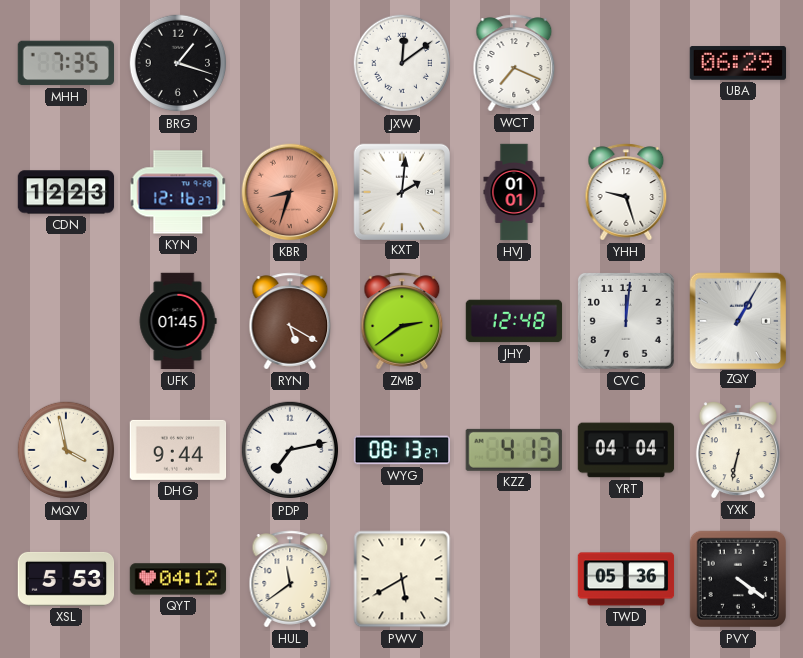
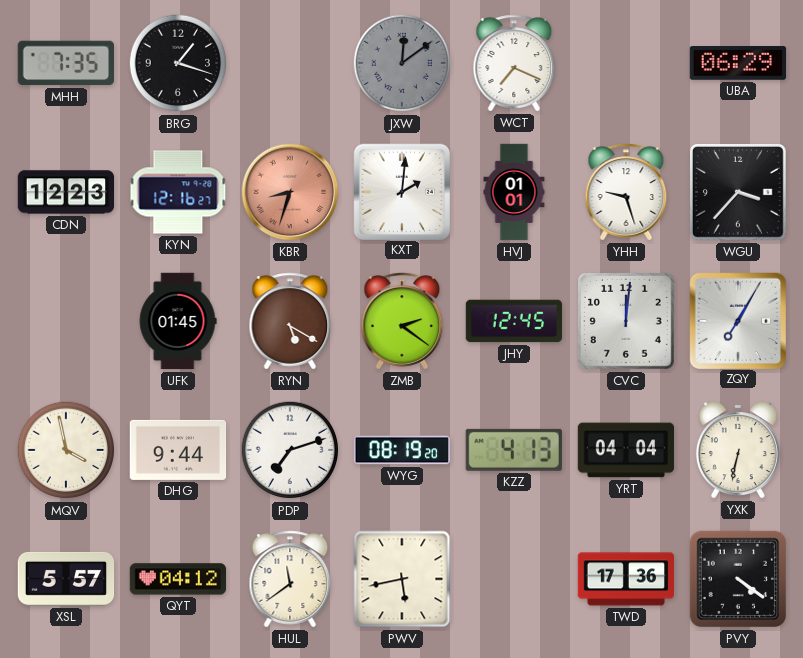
JXW dial: white -> grey
WGU: none -> 3:37
ZMB: 2:39 -> 2:21
JHY: 12:48 -> 12:45
ZQY: 1:05 -> 7:05
PDP: 7:13 -> 7:12
WYG: 08:13 -> 08:19
XSL: 5:53 -> 5:57
PWV: 5:40 -> 5:43
TWD: 05:36 -> 17:36
